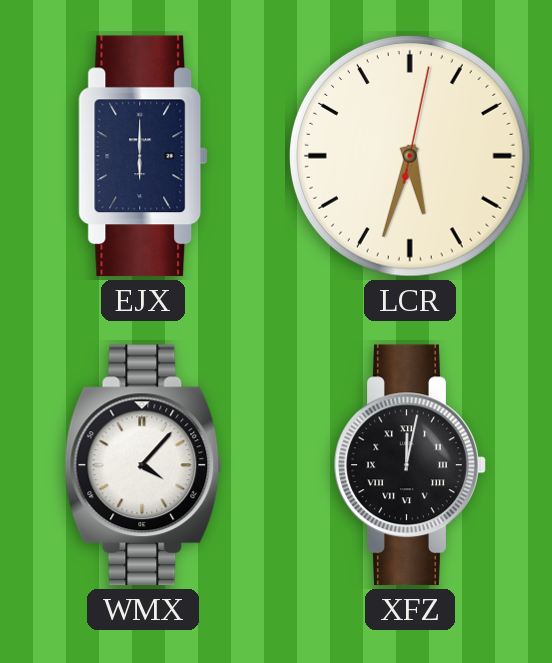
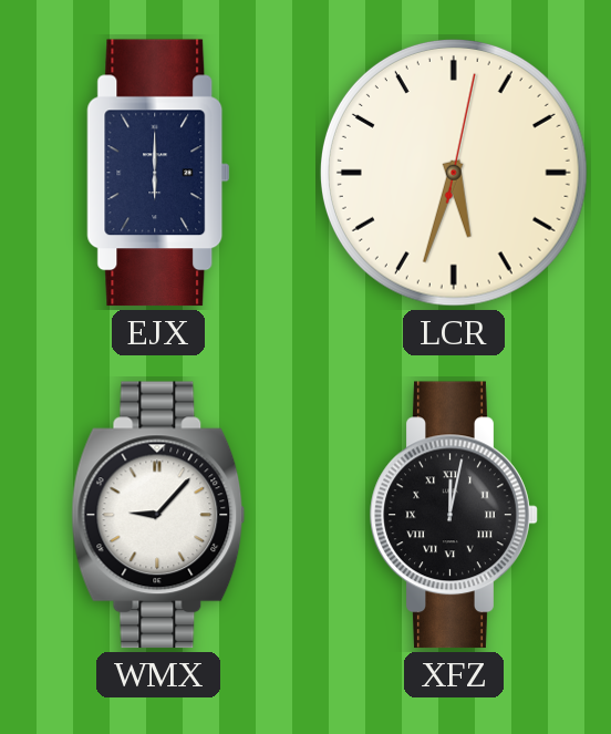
WMX: 4:07 -> 9:07
